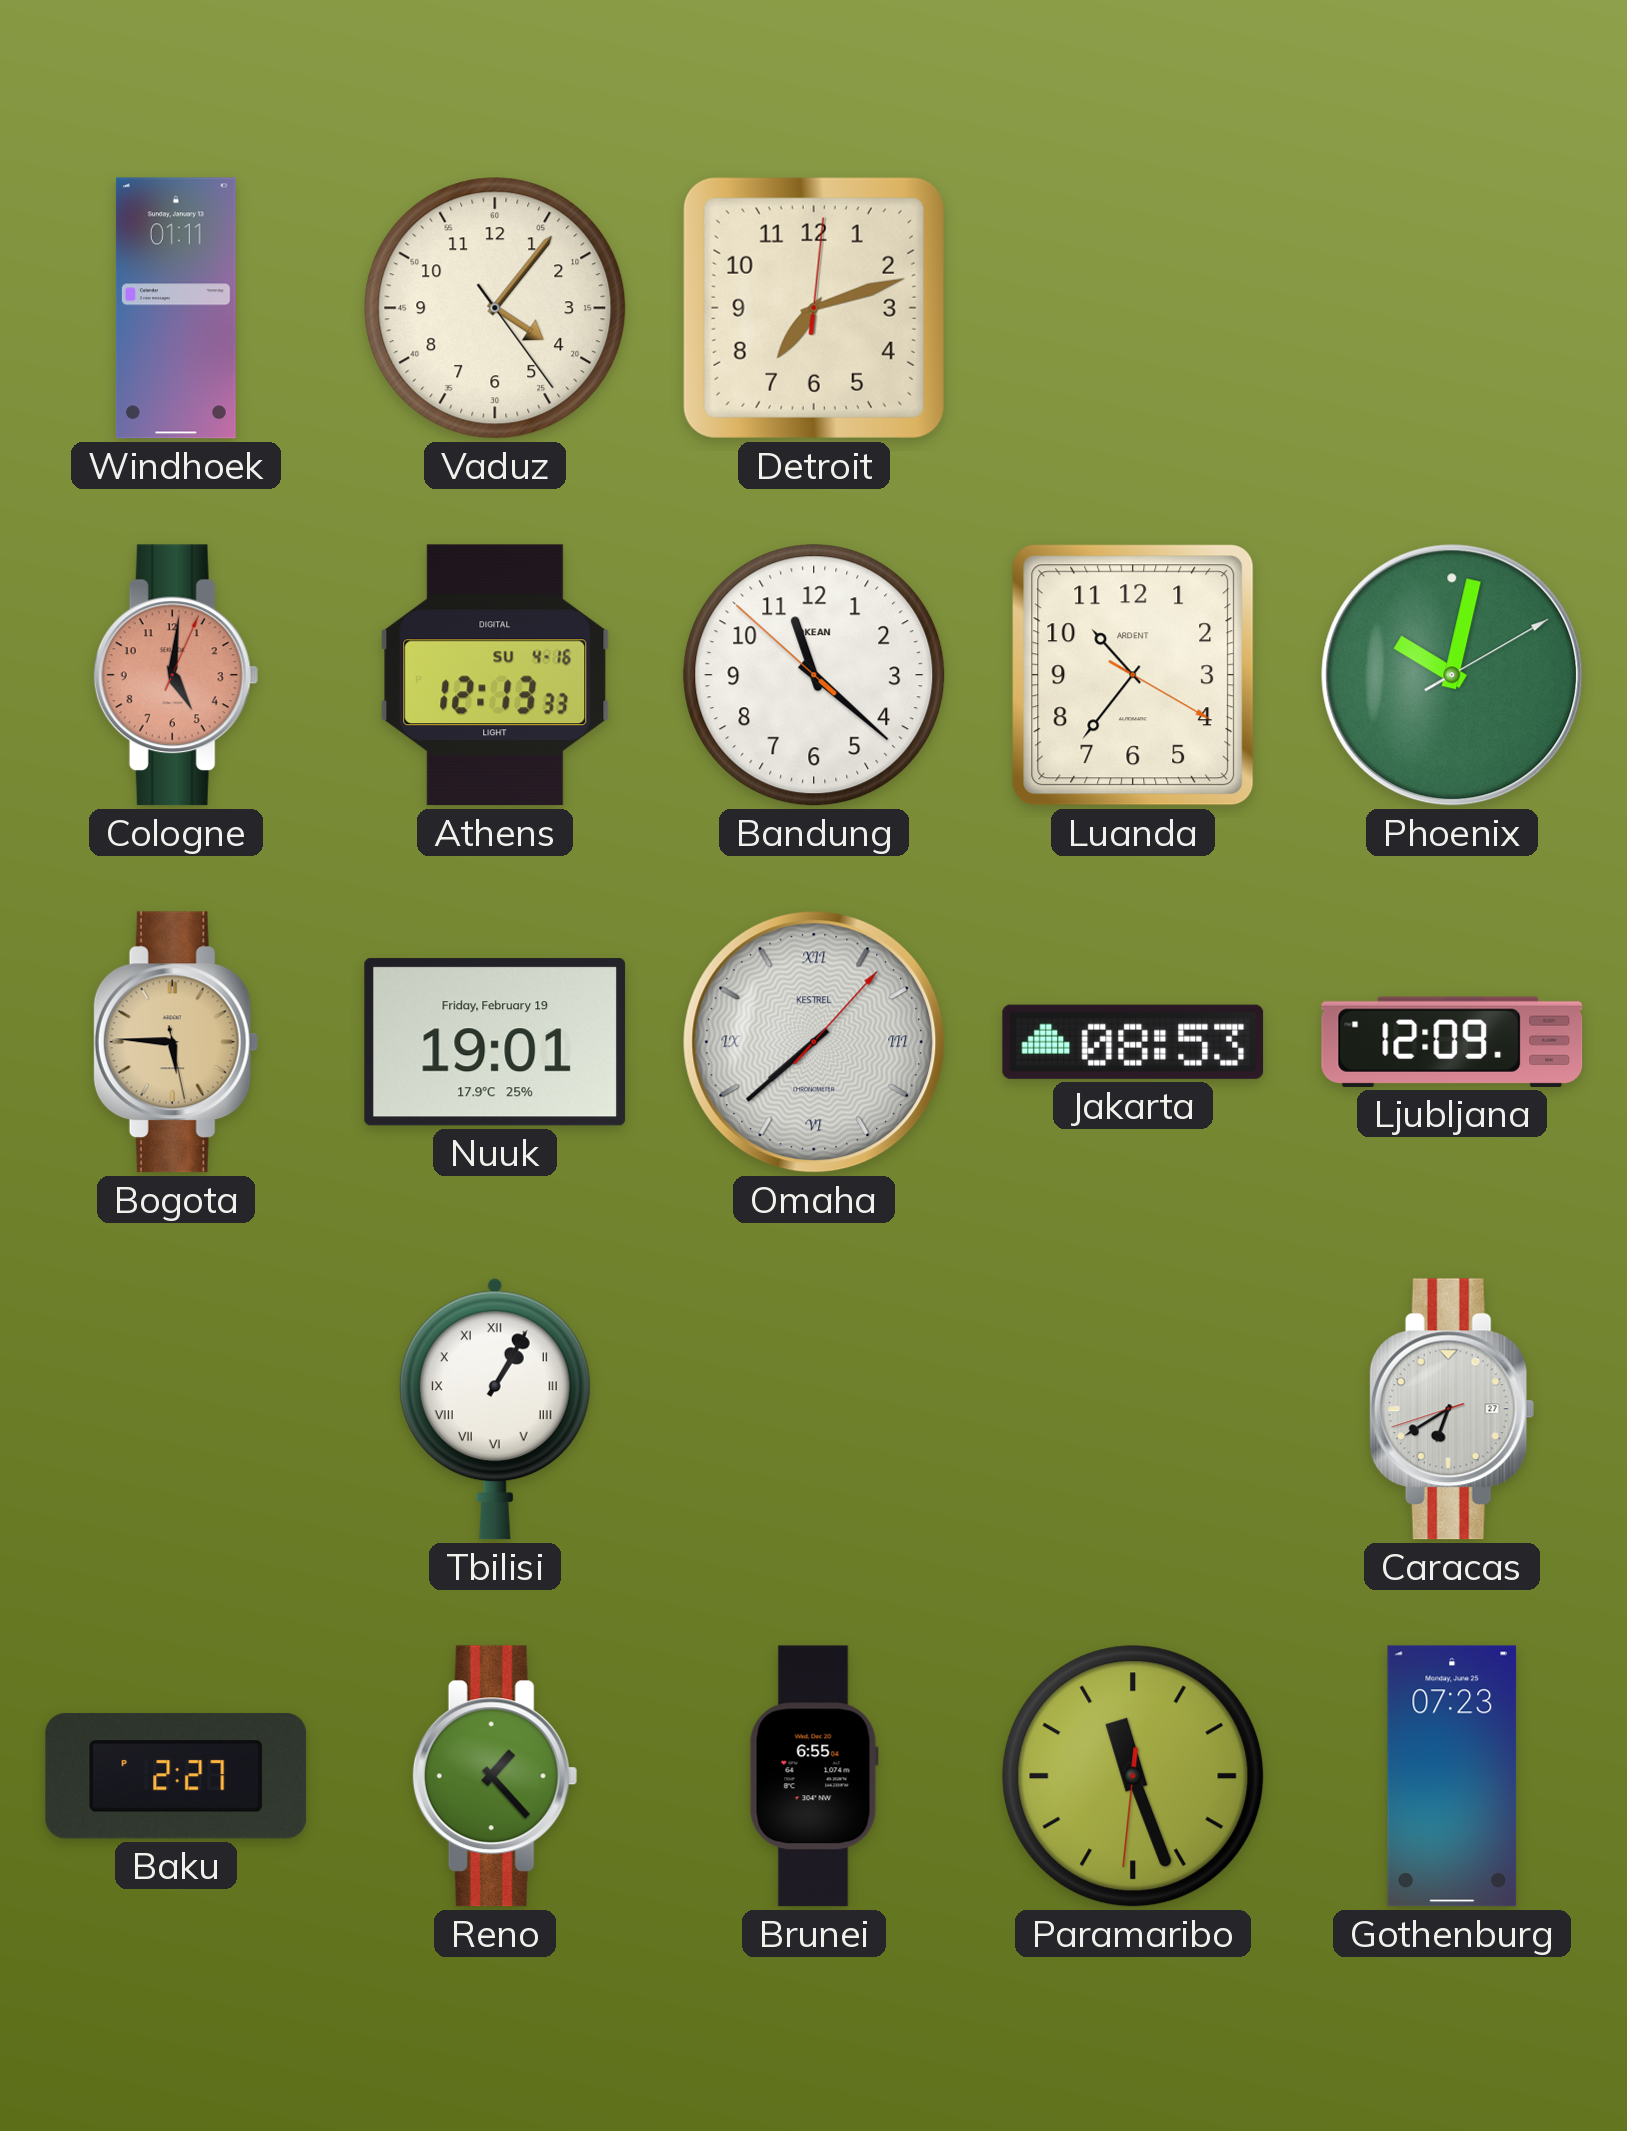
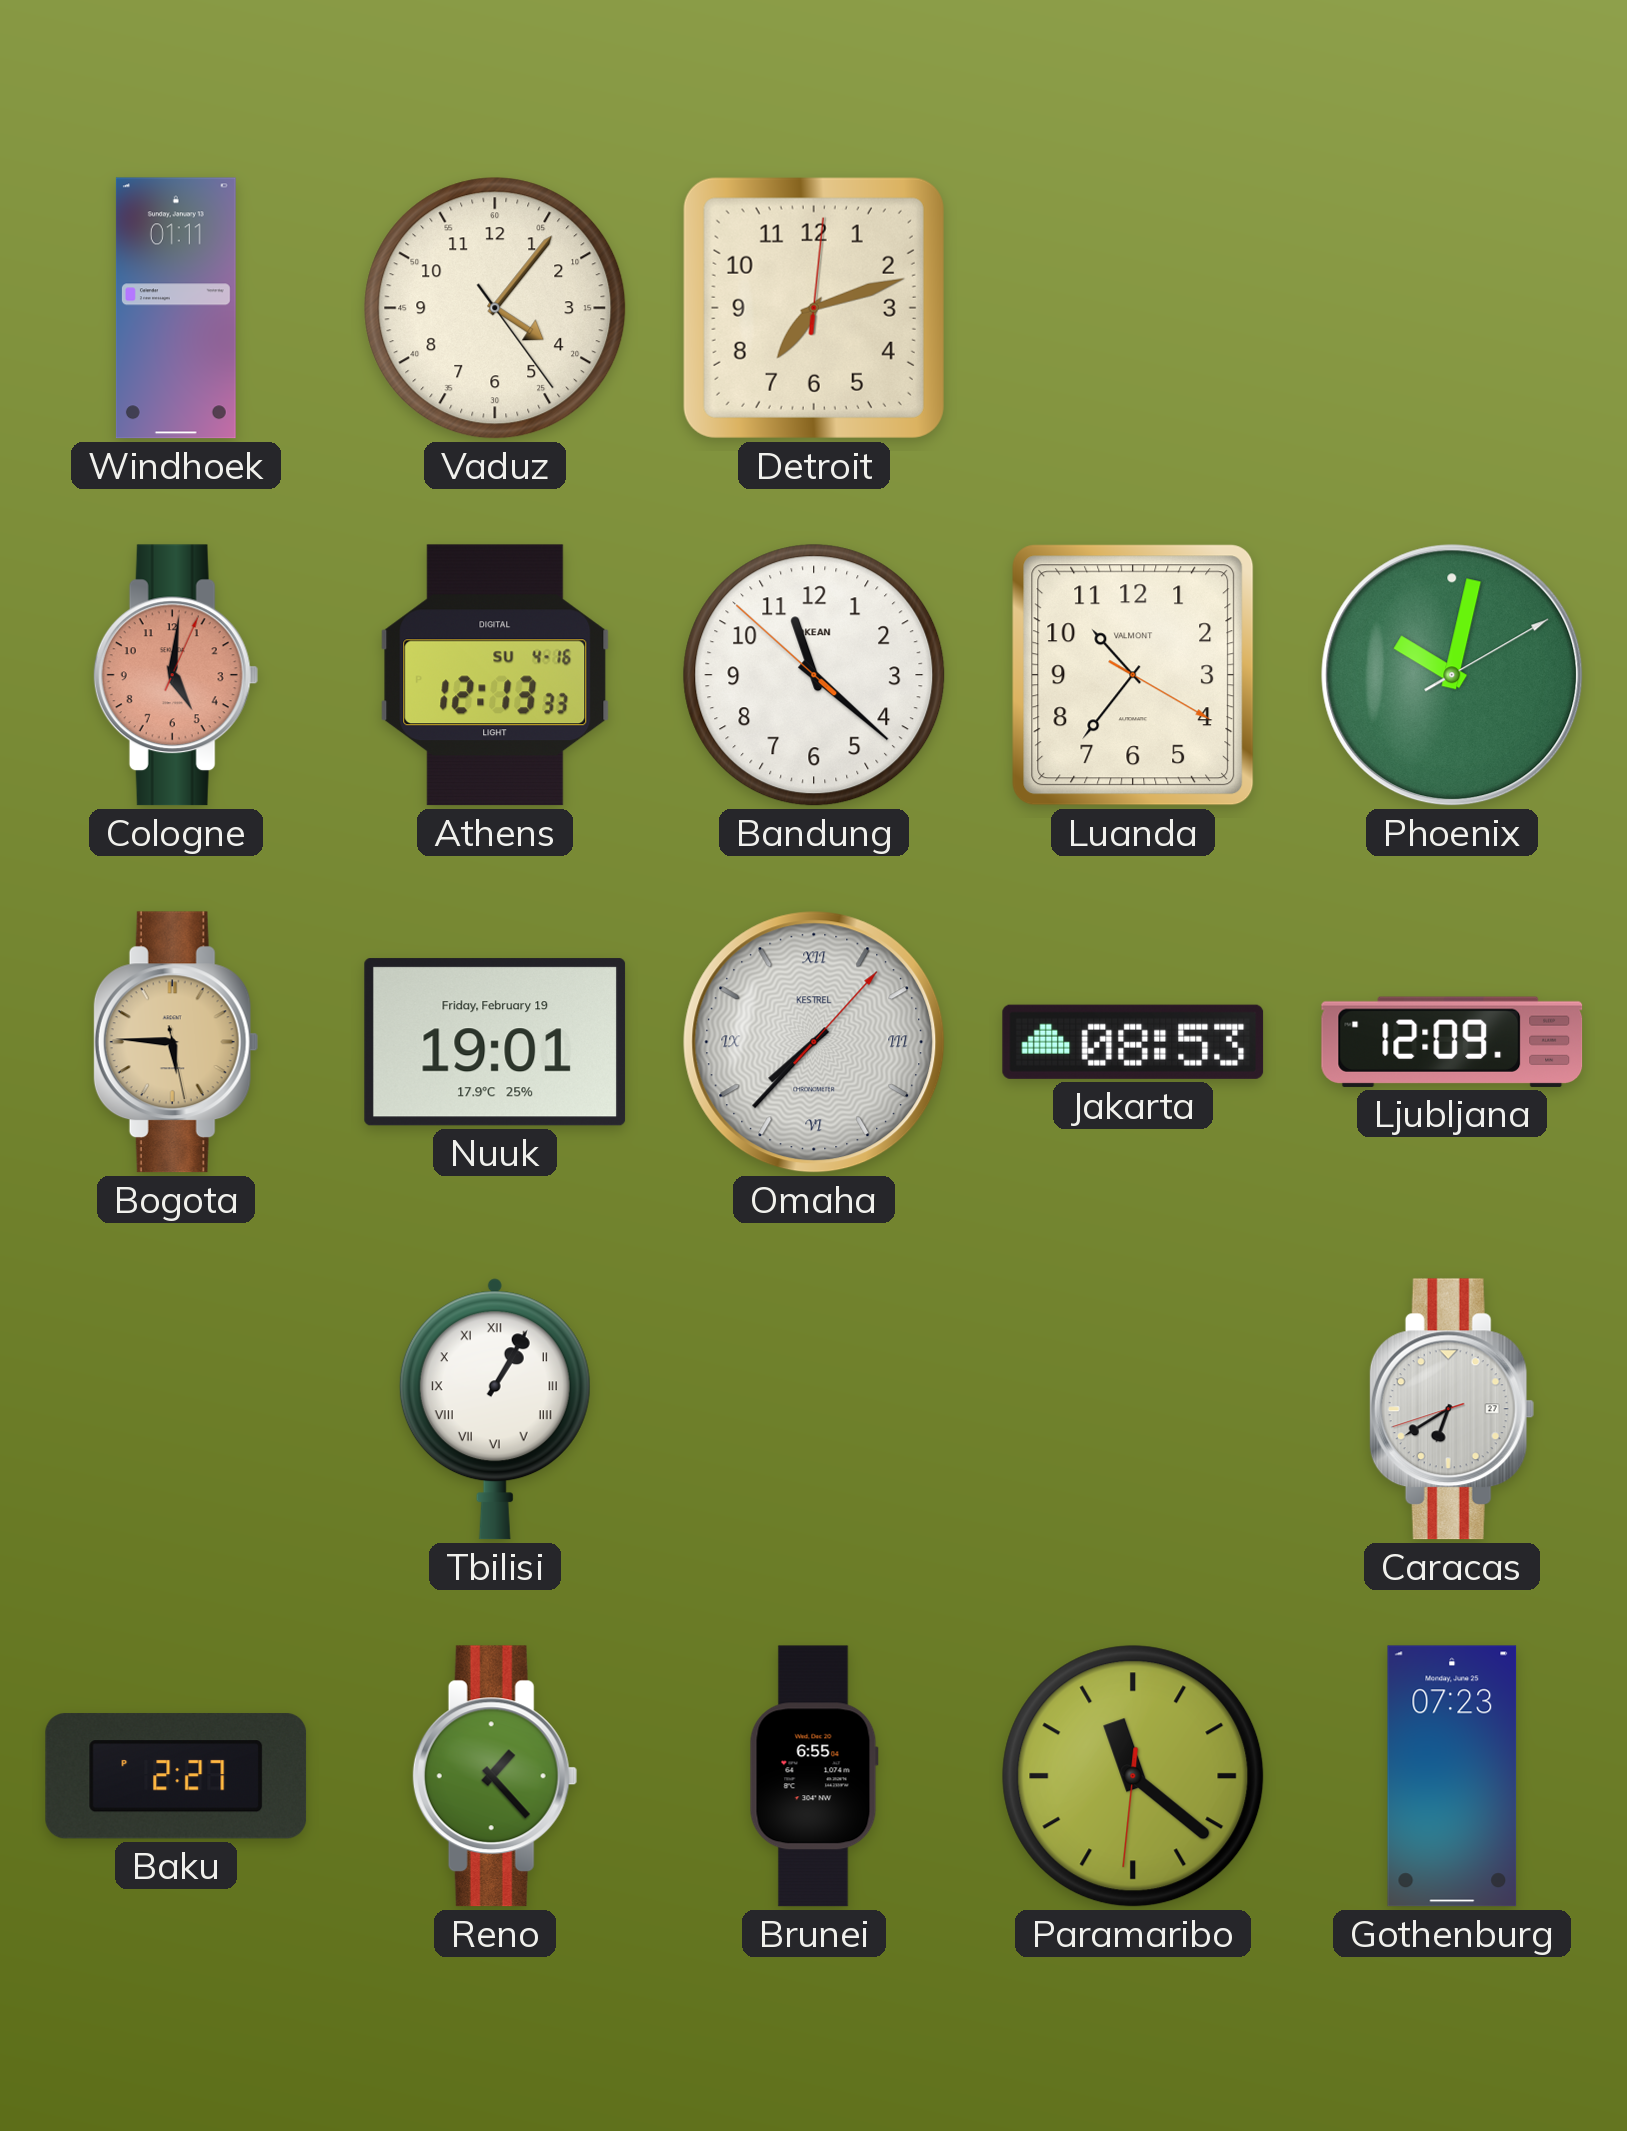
Luanda brand: ARDENT -> VALMONT
Omaha: 7:38 -> 7:37
Paramaribo: 11:26 -> 11:21
